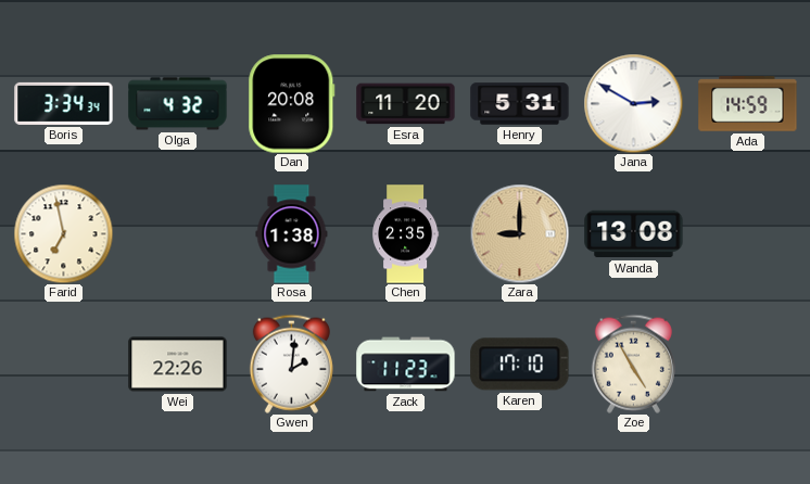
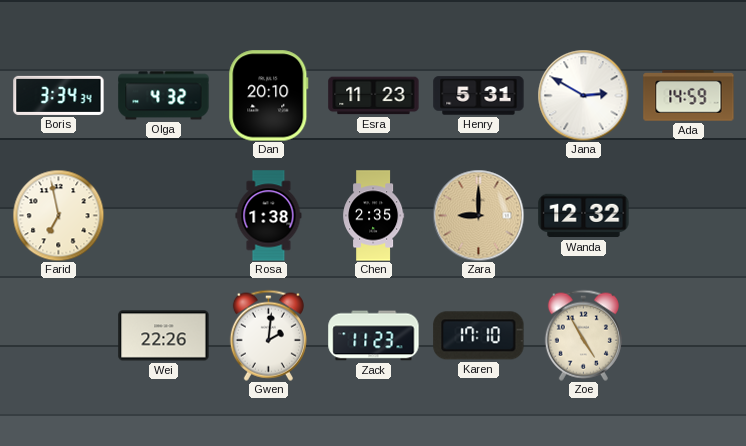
Dan: 20:08 -> 20:10
Esra: 11:20 -> 11:23
Wanda: 13:08 -> 12:32
